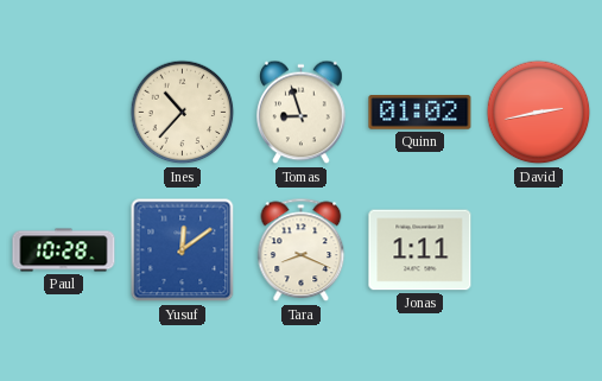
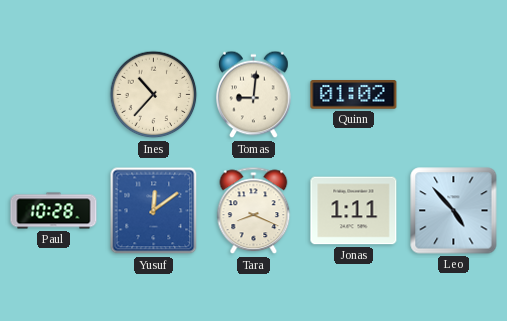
Tomas: 8:57 -> 9:01
David: 2:43 -> none
Leo: none -> 4:53
